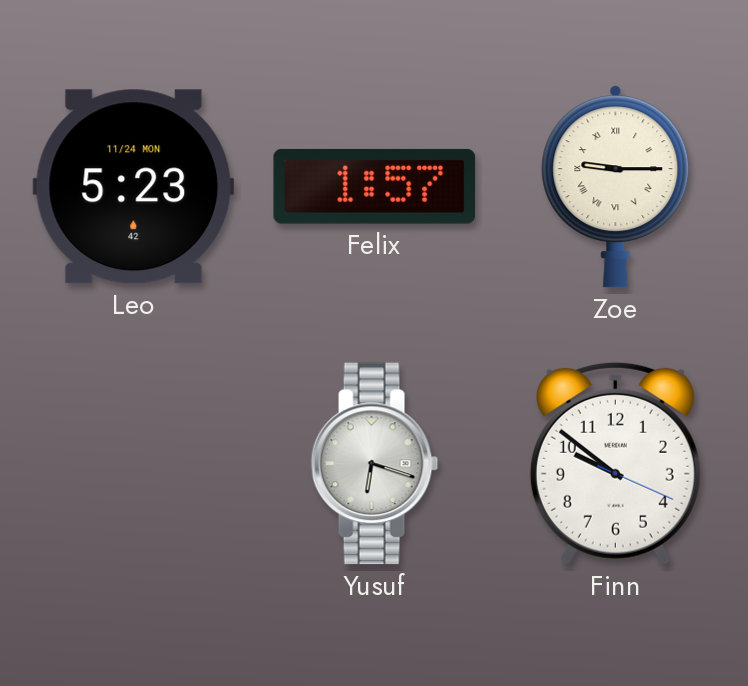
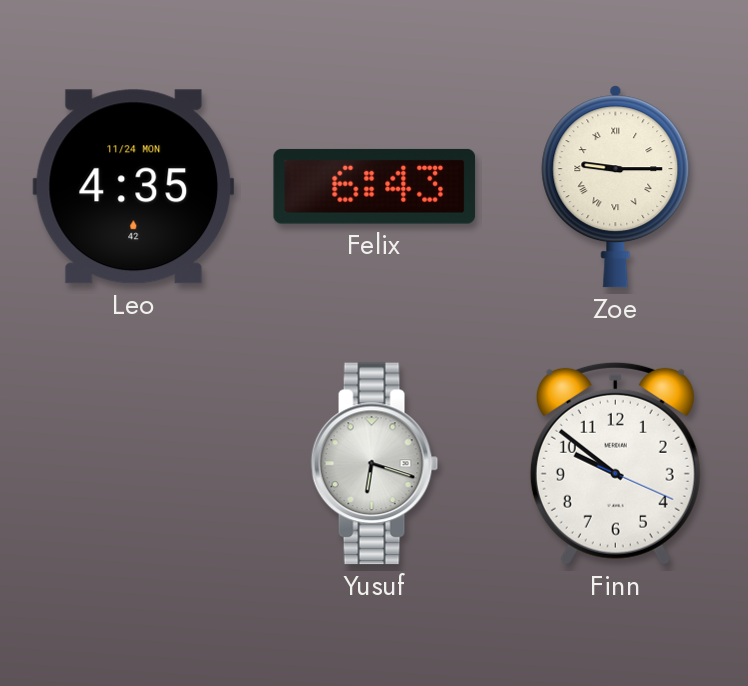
Leo: 5:23 -> 4:35
Felix: 1:57 -> 6:43
